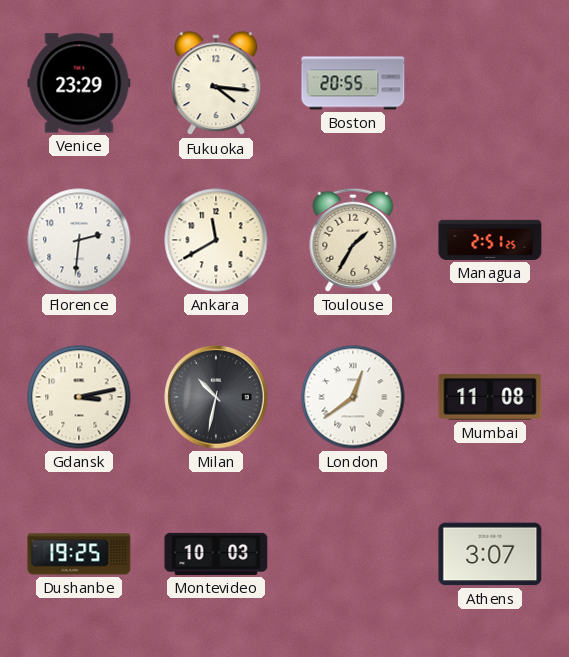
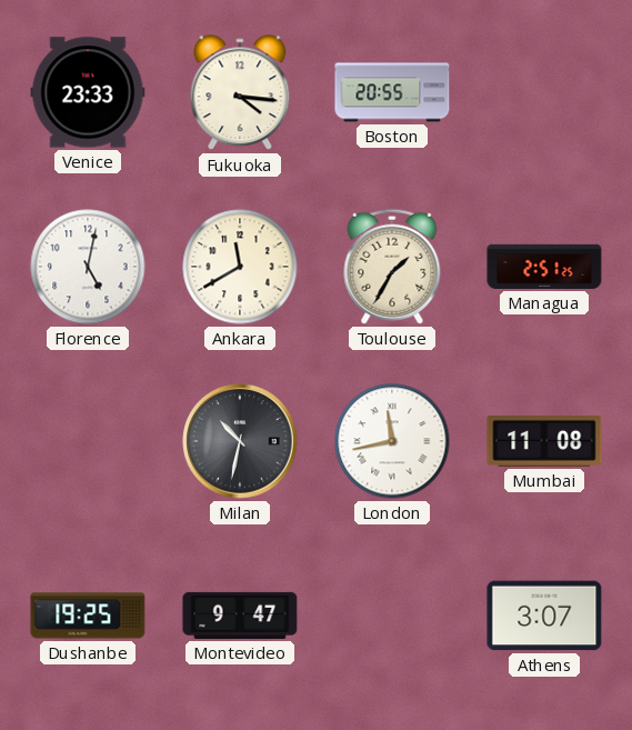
Venice: 23:29 -> 23:33
Florence: 2:31 -> 5:02
Gdansk: 3:13 -> none
London: 12:39 -> 11:43
Montevideo: 10:03 -> 9:47
